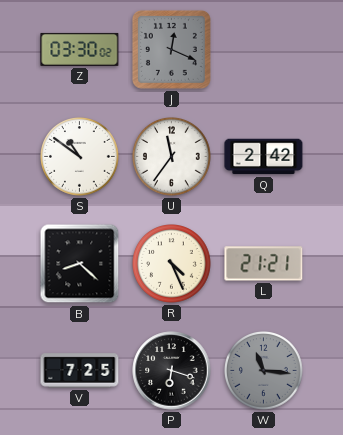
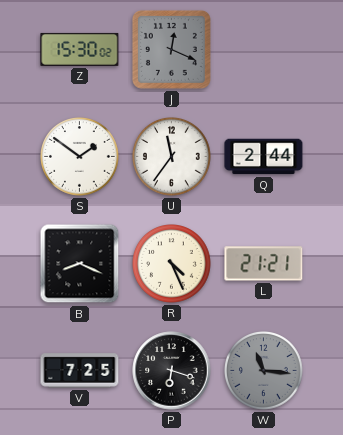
Z: 03:30 -> 15:30
S: 10:51 -> 1:51
Q: 2:42 -> 2:44
B: 8:22 -> 8:19
